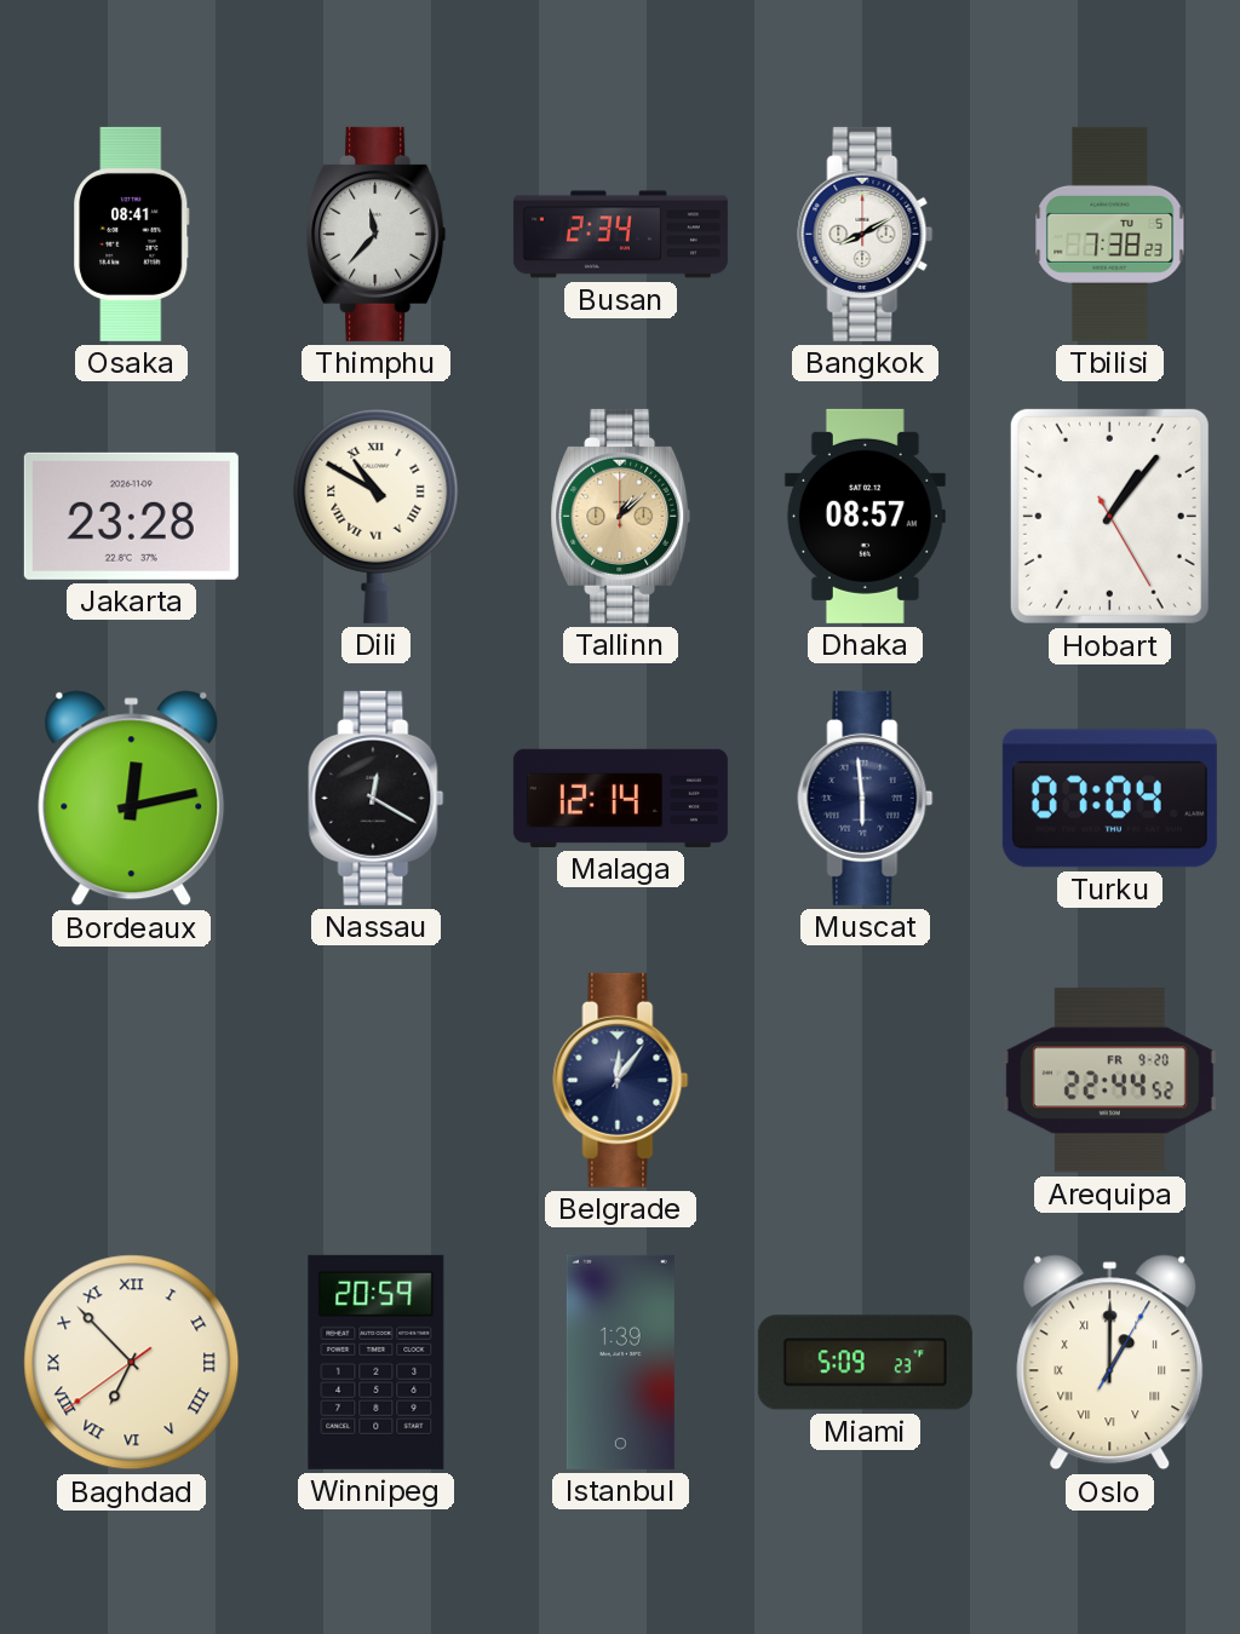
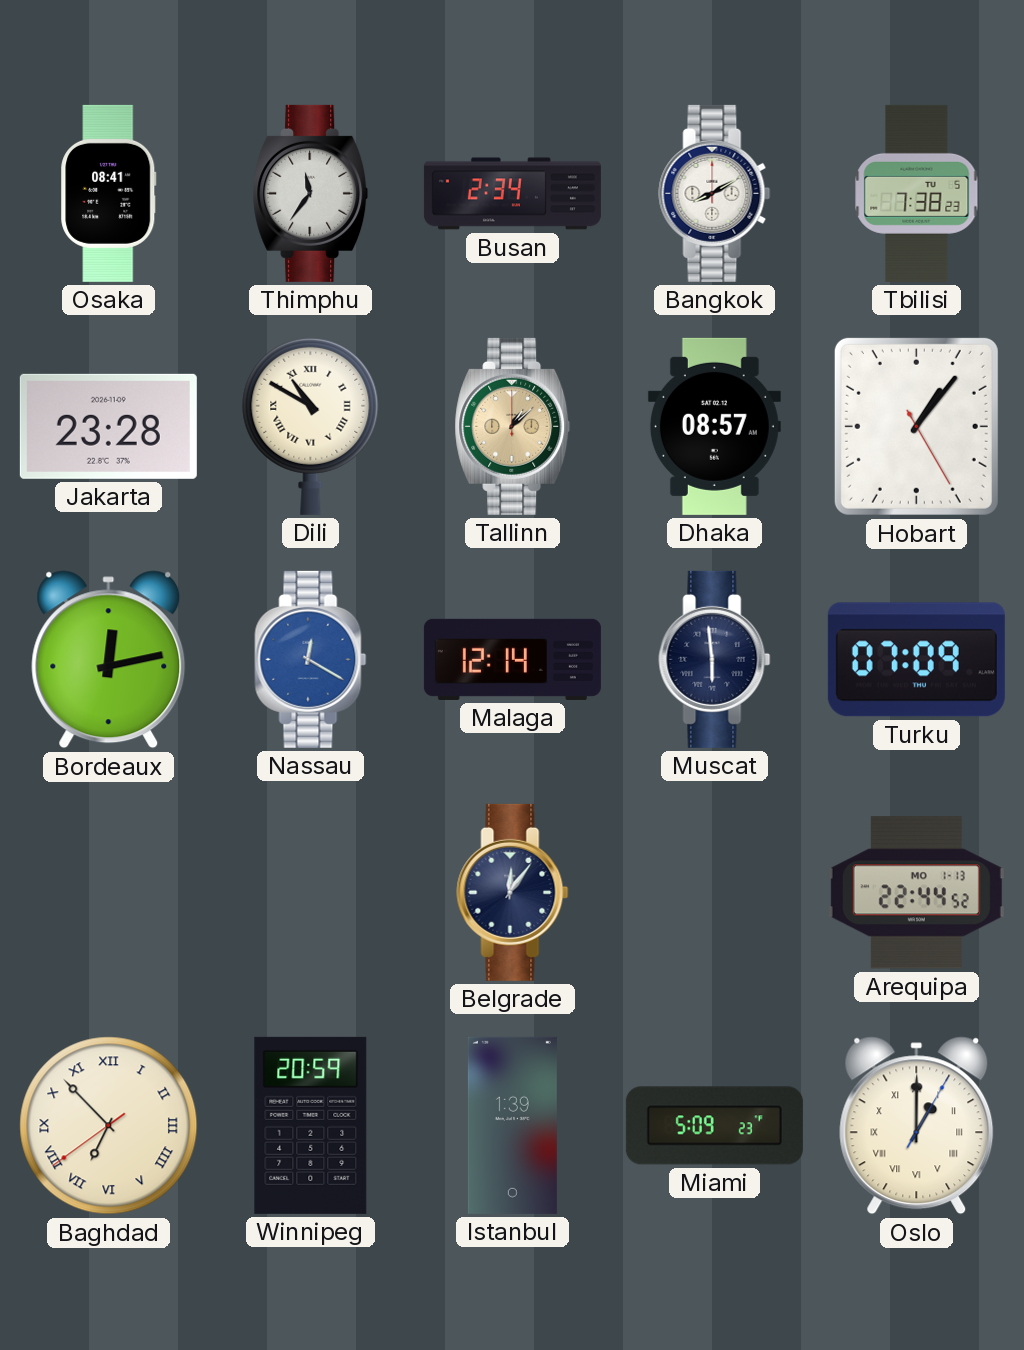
Thimphu: 11:37 -> 11:36
Nassau dial: black -> blue
Turku: 07:04 -> 07:09
Arequipa date: FR 9-20 -> MO 1-13
